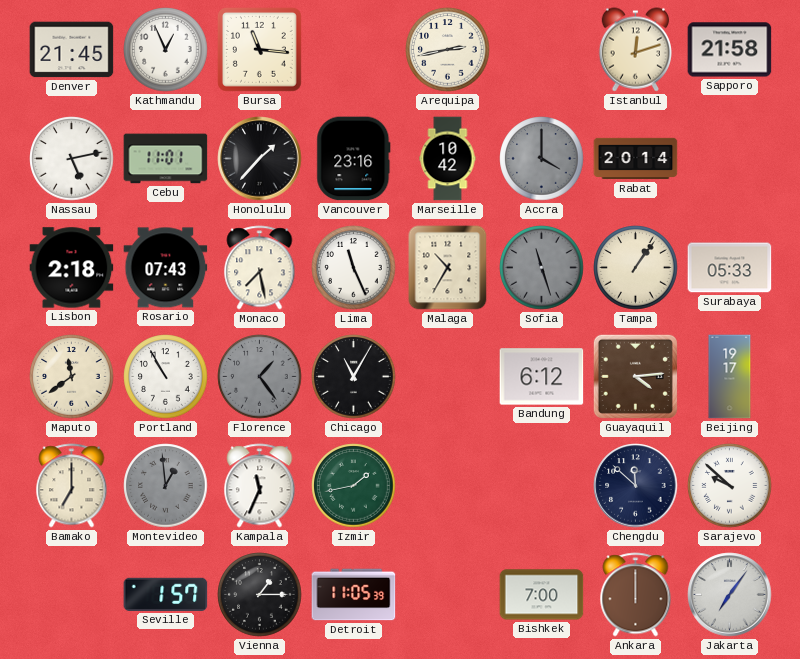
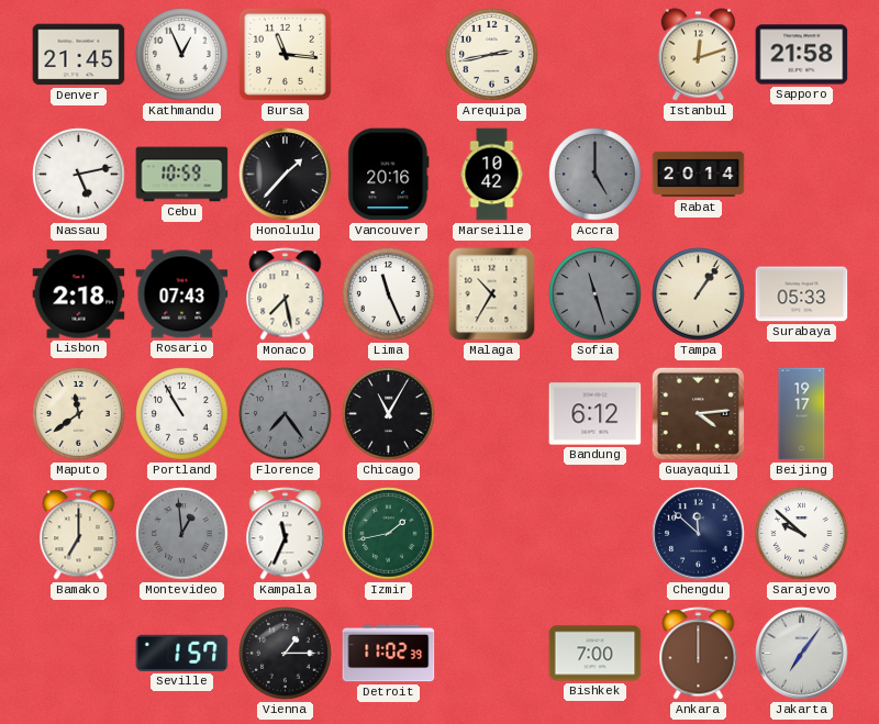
Cebu: 11:01 -> 10:59
Vancouver: 23:16 -> 20:16
Accra: 4:00 -> 5:00
Florence: 1:24 -> 7:24
Detroit: 11:05 -> 11:02
